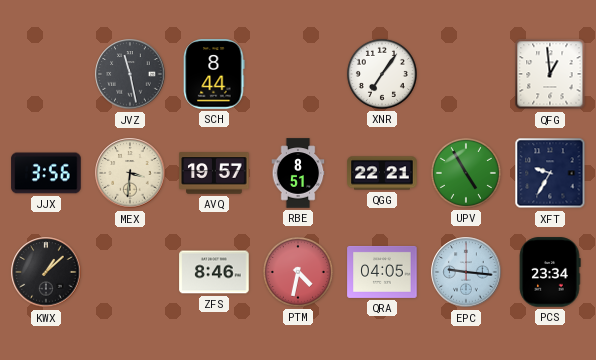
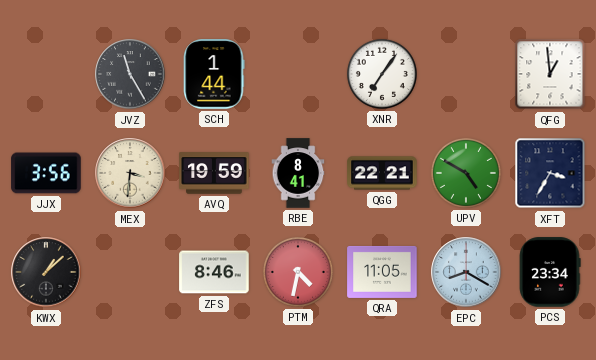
JVZ: 11:28 -> 11:25
SCH: 8:44 -> 1:44
AVQ: 19:57 -> 19:59
RBE: 8:51 -> 8:41
UPV: 4:55 -> 4:50
XFT: 9:35 -> 3:35
QRA: 04:05 -> 11:05
EPC: 9:16 -> 8:20
